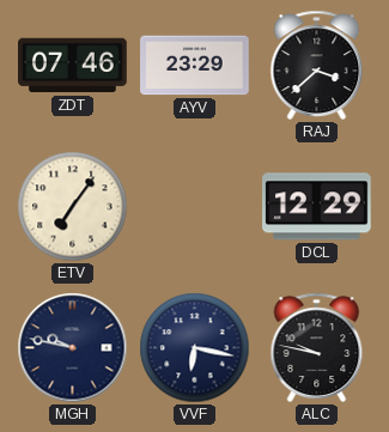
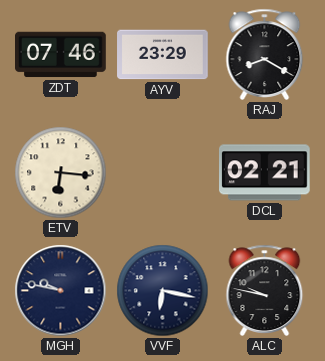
RAJ: 3:38 -> 8:20
ETV: 7:06 -> 6:16
DCL: 12:29 -> 02:21
